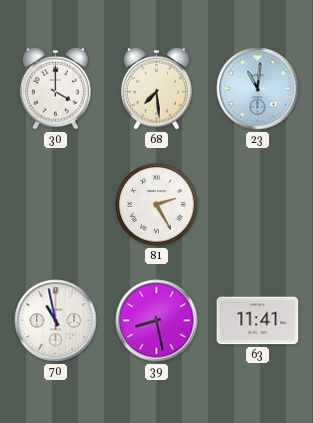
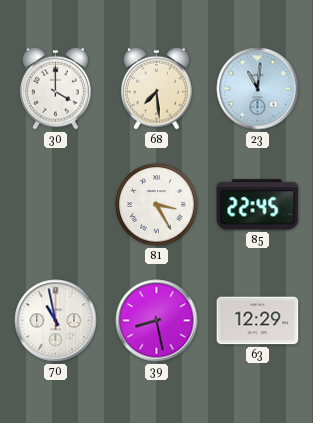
81: 2:25 -> 3:25
85: none -> 22:45
63: 11:41 -> 12:29
